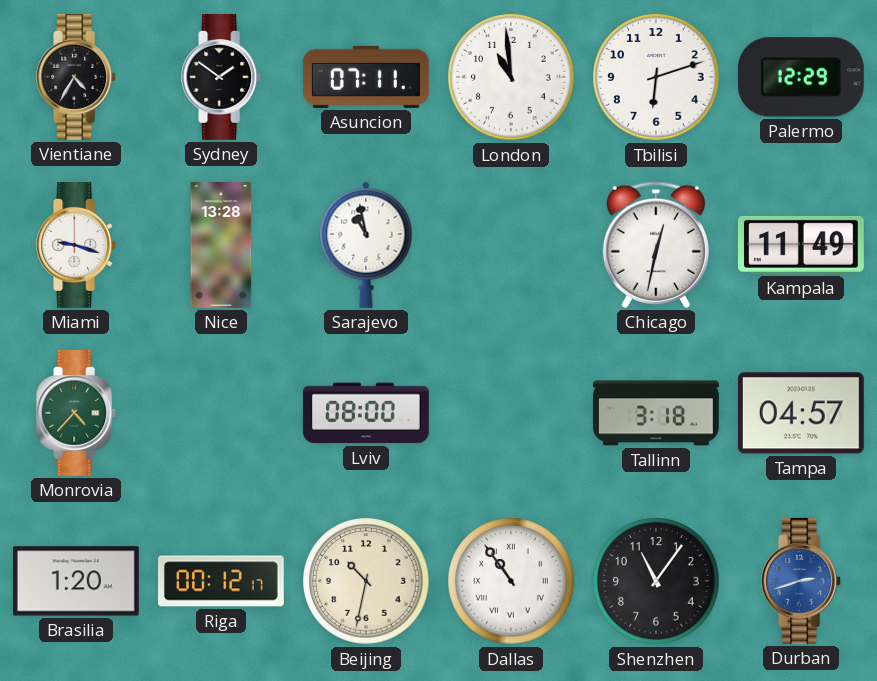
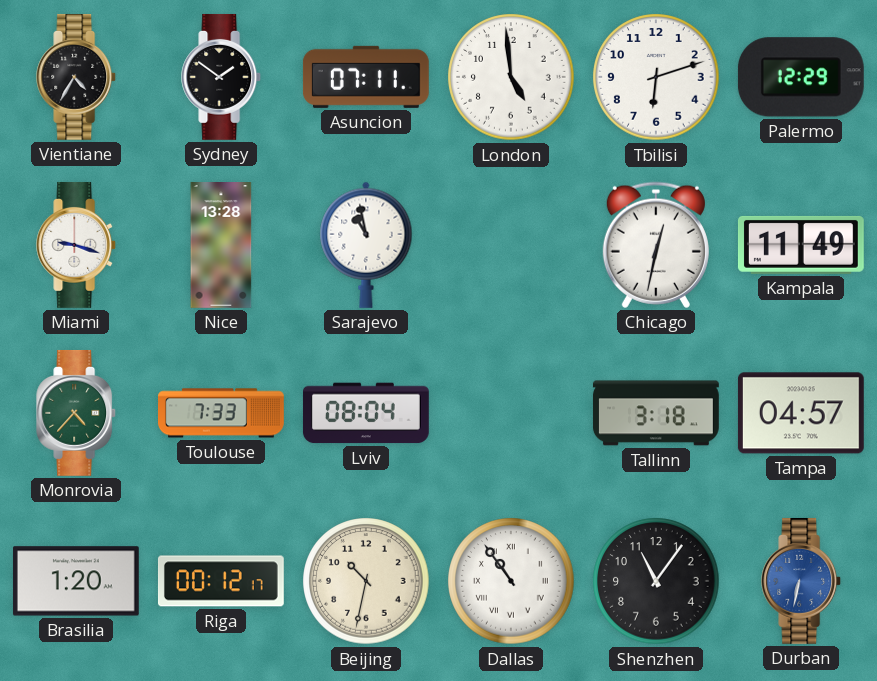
London: 10:59 -> 4:59
Toulouse: none -> 7:33
Lviv: 08:00 -> 08:04
Durban: 2:42 -> 6:32
